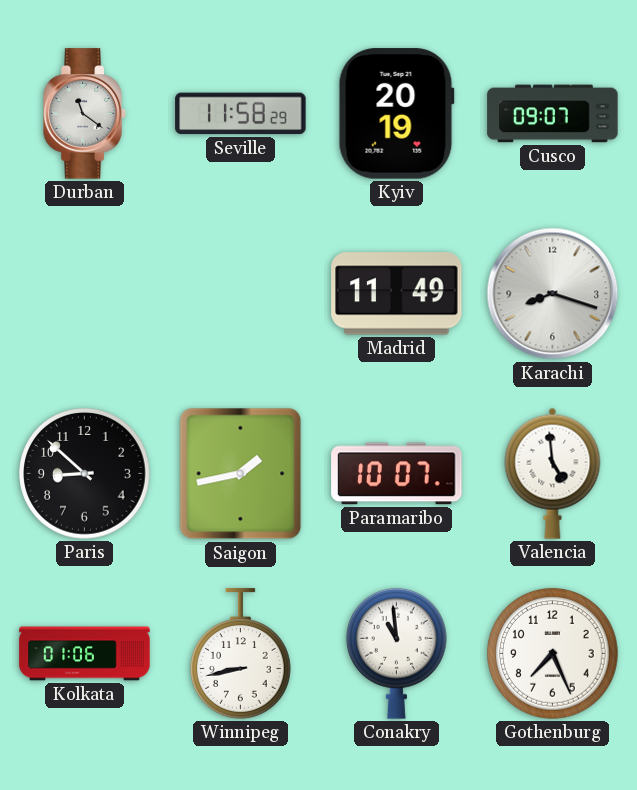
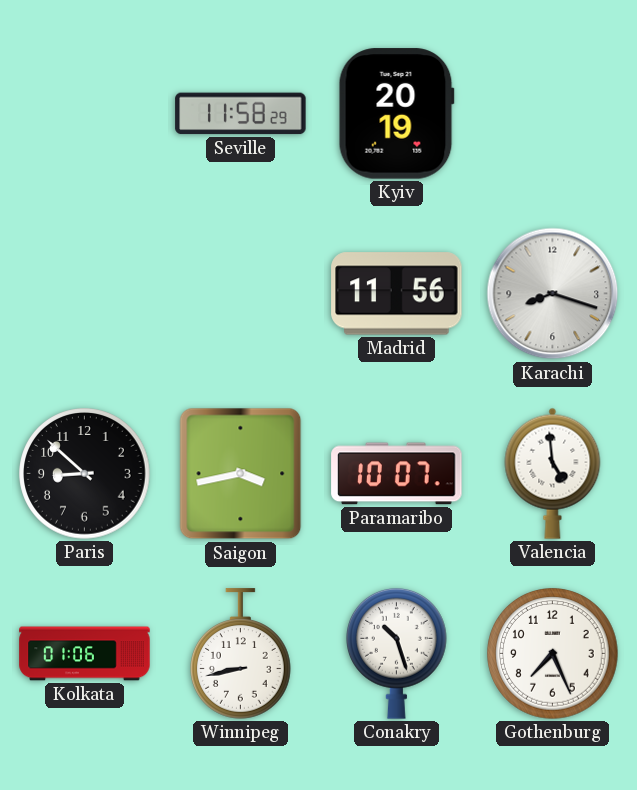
Durban: 11:21 -> none
Cusco: 09:07 -> none
Madrid: 11:49 -> 11:56
Saigon: 1:43 -> 3:43
Conakry: 10:59 -> 10:27
